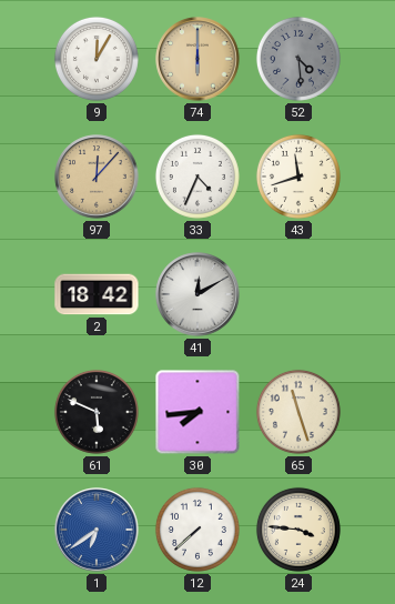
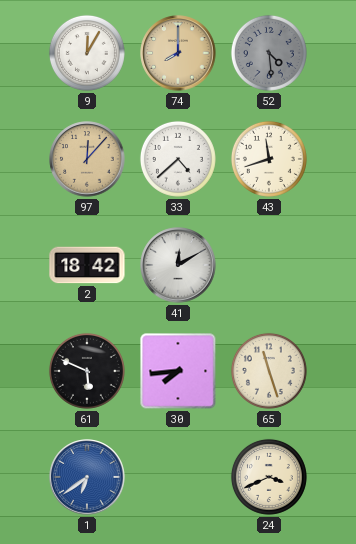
74: 6:00 -> 8:00
33: 4:34 -> 4:38
12: 7:38 -> none
24: 3:46 -> 3:41
